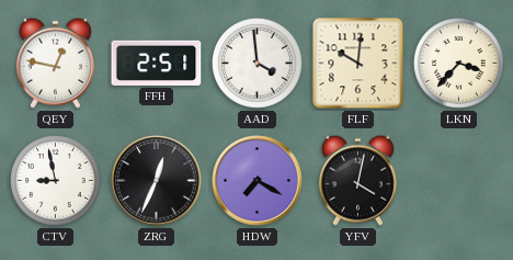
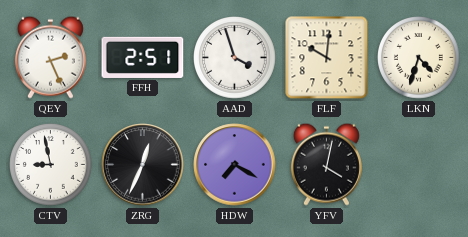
QEY: 12:47 -> 2:26
AAD: 3:59 -> 3:57
LKN: 3:37 -> 4:33
